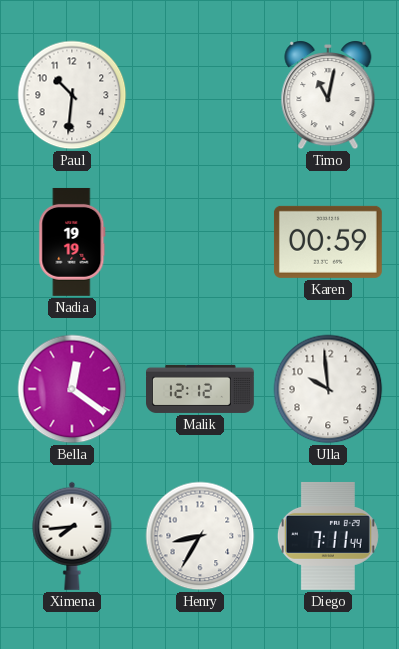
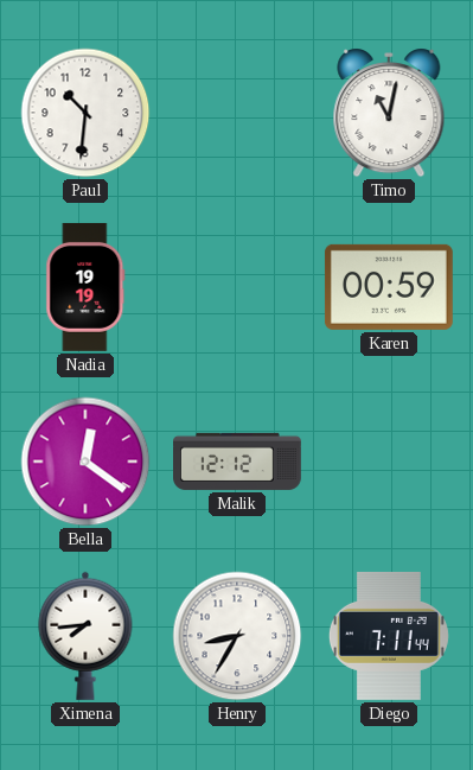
Ulla: 9:59 -> none
